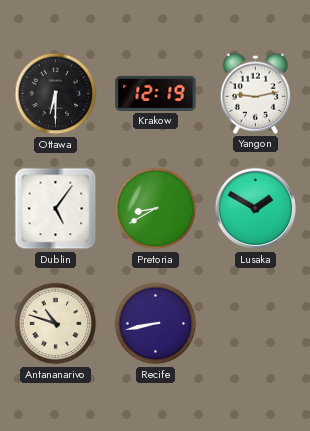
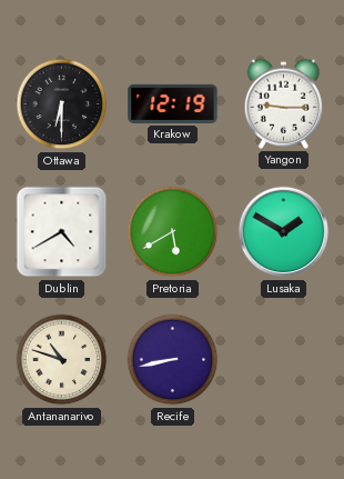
Yangon: 9:13 -> 9:15
Dublin: 5:06 -> 4:40
Pretoria: 8:40 -> 5:40
